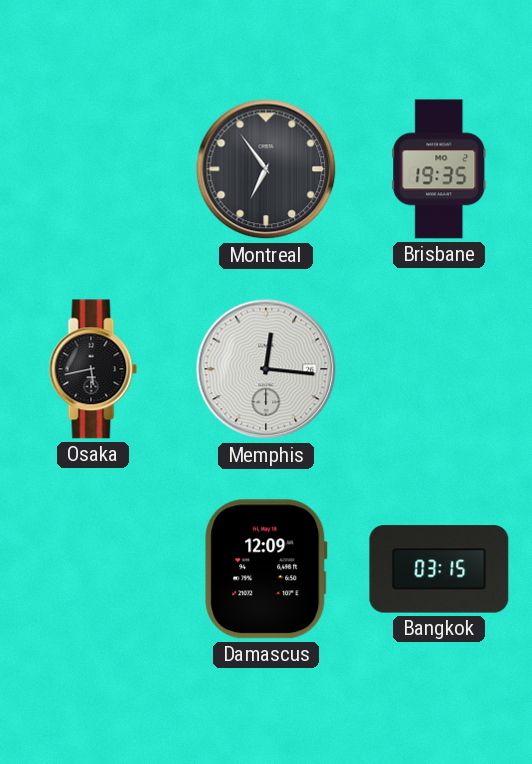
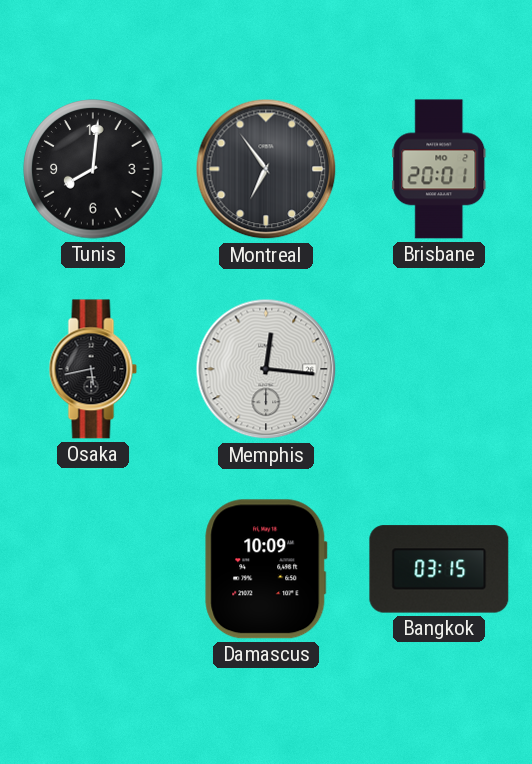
Tunis: none -> 8:01
Brisbane: 19:35 -> 20:01
Damascus: 12:09 -> 10:09
